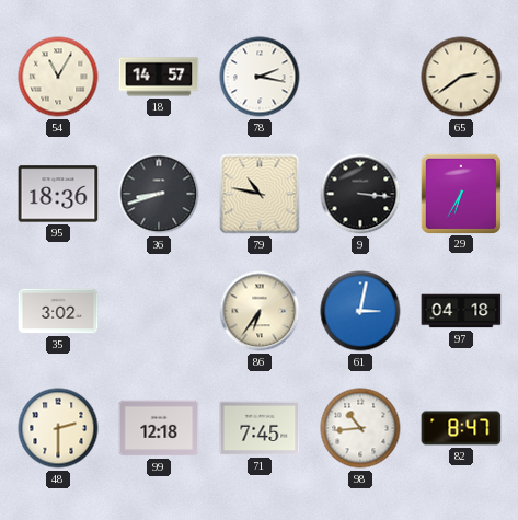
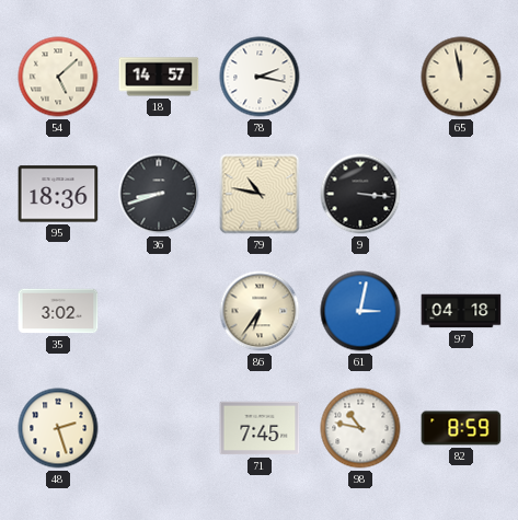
54: 11:05 -> 5:08
65: 2:39 -> 11:58
29: 6:35 -> none
48: 2:30 -> 2:27
99: 12:18 -> none
98: 10:44 -> 10:47
82: 8:47 -> 8:59
